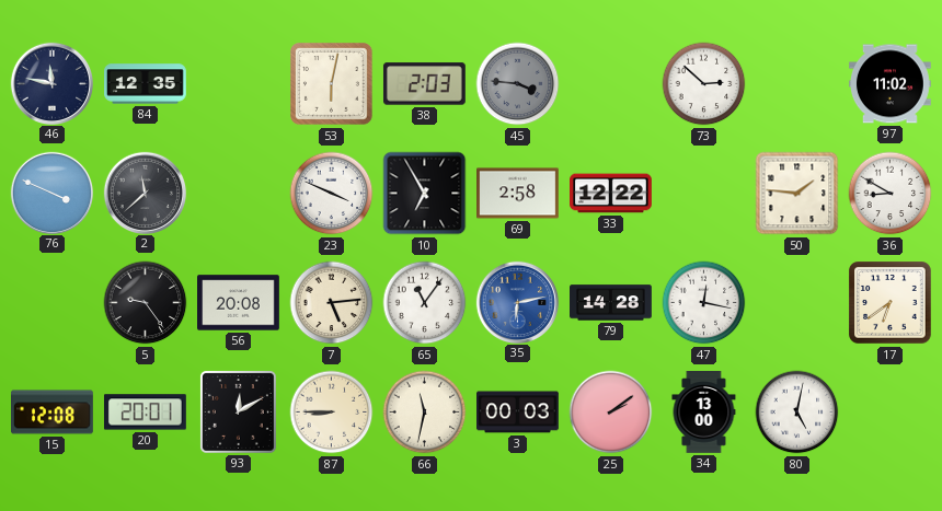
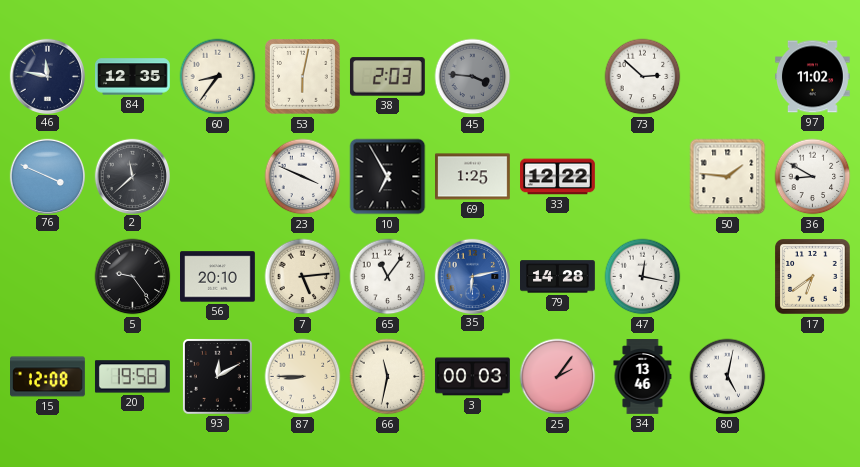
60: none -> 8:36
69: 2:58 -> 1:25
56: 20:08 -> 20:10
20: 20:01 -> 19:58
25: 2:09 -> 2:06
34: 13:00 -> 13:46
